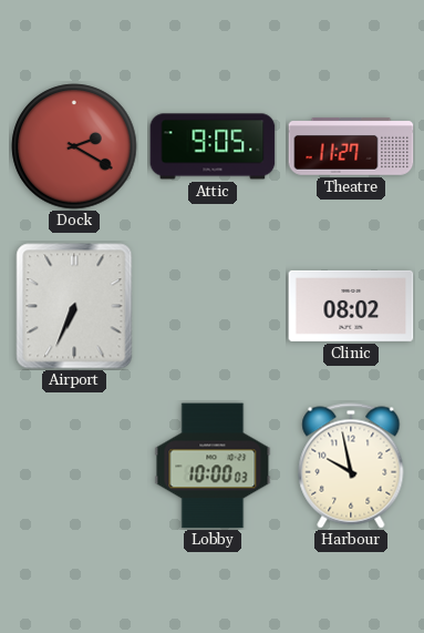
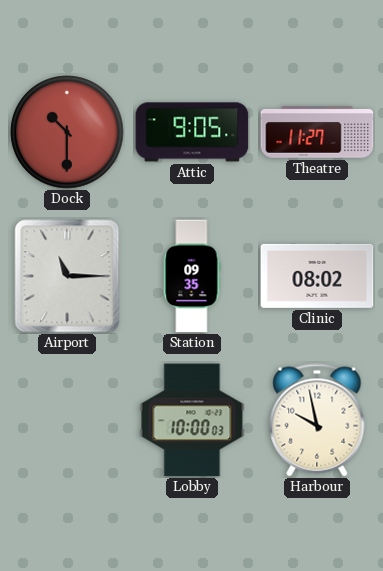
Dock: 2:20 -> 10:30
Airport: 6:34 -> 11:15
Station: none -> 09:35
